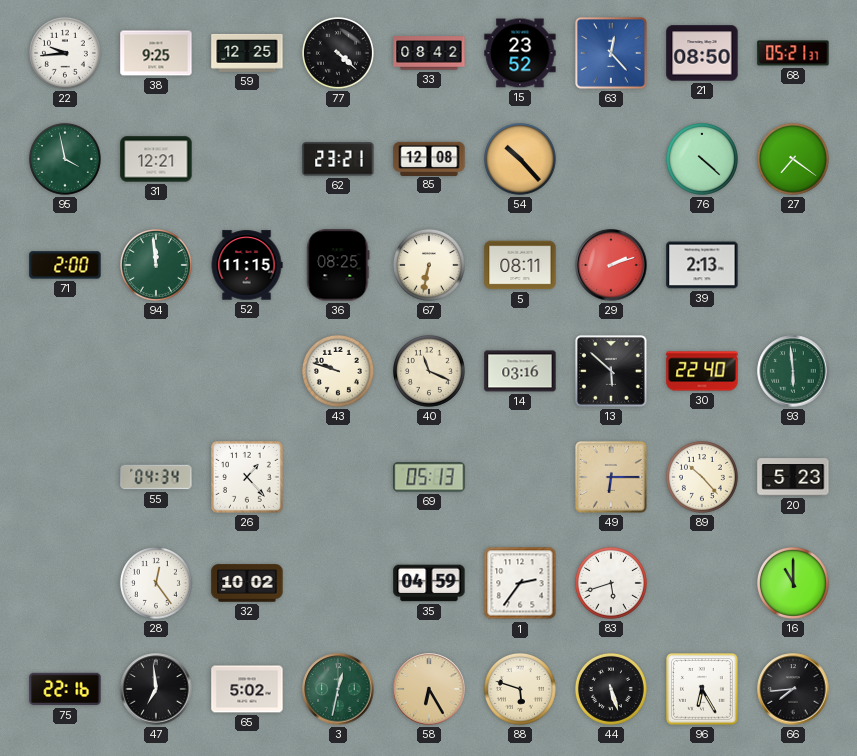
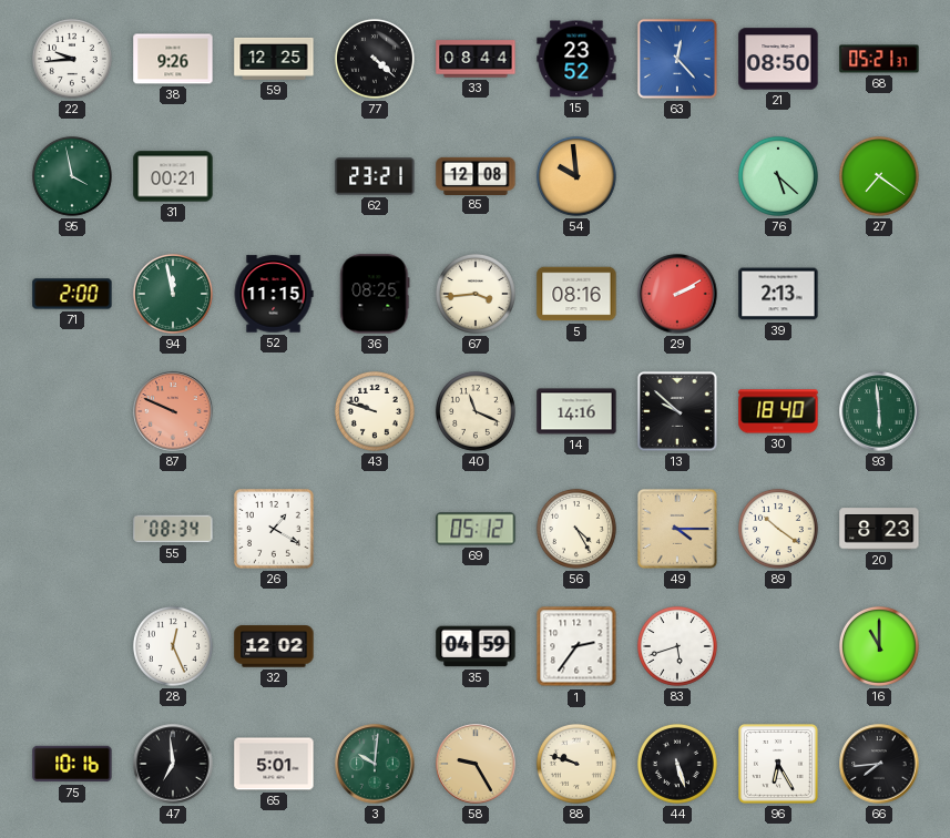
38: 9:25 -> 9:26
33: 08:42 -> 08:44
31: 12:21 -> 00:21
54: 10:23 -> 9:59
76: 4:22 -> 5:22
94: 11:59 -> 11:58
67: 6:32 -> 3:44
5: 08:11 -> 08:16
29: 2:12 -> 2:10
87: none -> 9:49
14: 03:16 -> 14:16
13: 5:52 -> 9:52
30: 22:40 -> 18:40
55: 04:34 -> 08:34
26: 1:23 -> 1:20
69: 05:13 -> 05:12
56: none -> 4:25
49: 6:15 -> 4:15
89: 10:23 -> 10:21
20: 5:23 -> 8:23
28: 12:24 -> 12:26
32: 10:02 -> 12:02
75: 22:16 -> 10:16
65: 5:02 -> 5:01
3: 12:32 -> 10:01
58: 6:25 -> 9:25
88: 5:48 -> 9:48
